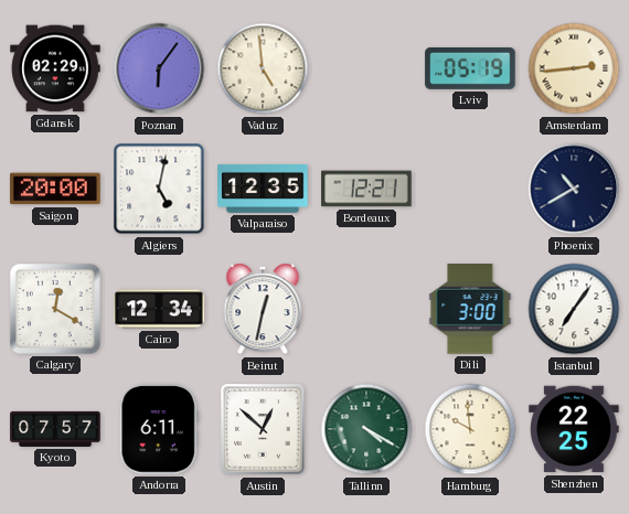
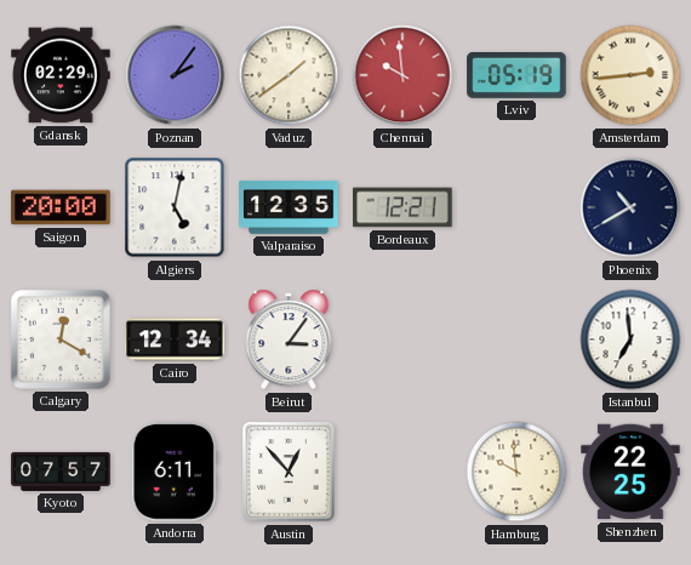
Poznan: 6:06 -> 2:06
Vaduz: 4:59 -> 1:39
Chennai: none -> 9:59
Beirut: 12:32 -> 3:06
Dili: 3:00 -> none
Istanbul: 7:06 -> 6:59
Austin: 12:52 -> 12:53
Tallinn: 4:20 -> none
